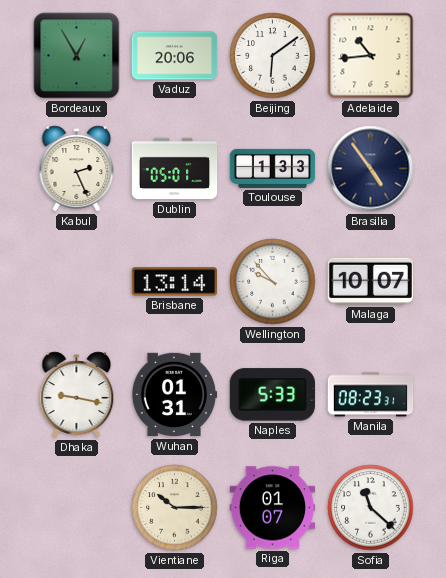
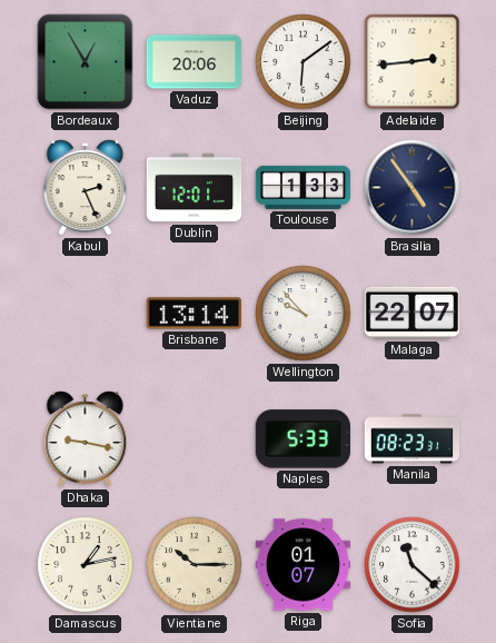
Adelaide: 10:44 -> 2:44
Dublin: 05:01 -> 12:01
Malaga: 10:07 -> 22:07
Wuhan: 01:31 -> none
Damascus: none -> 1:13
